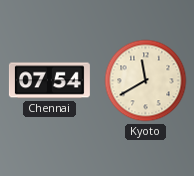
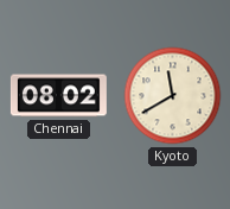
Chennai: 07:54 -> 08:02
